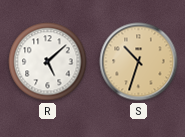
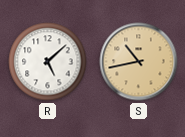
S: 10:33 -> 10:43
